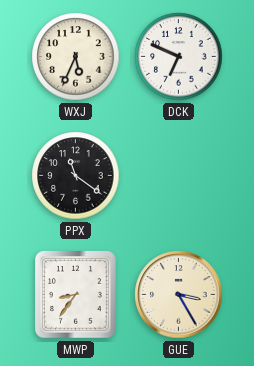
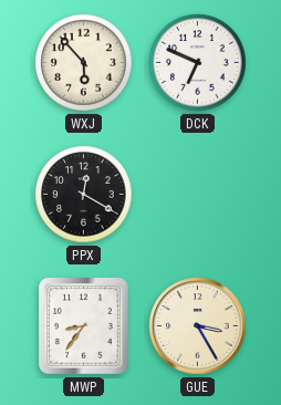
WXJ: 5:34 -> 5:53
PPX: 11:21 -> 12:20
